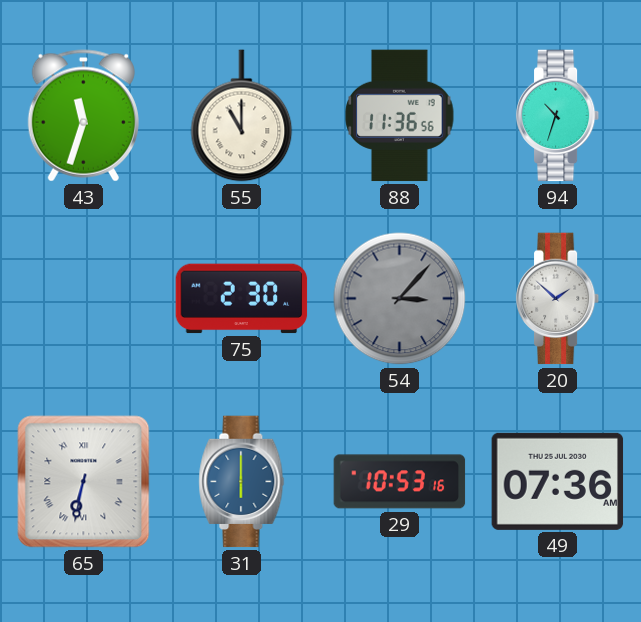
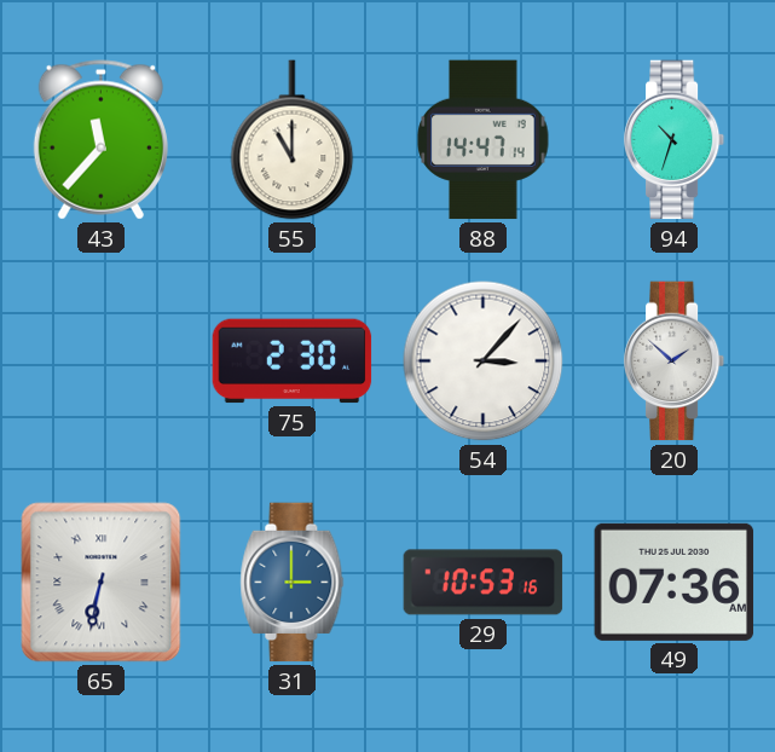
43: 11:33 -> 11:37
88: 11:36 -> 14:47
54 dial: grey -> white
31: 6:00 -> 3:00
